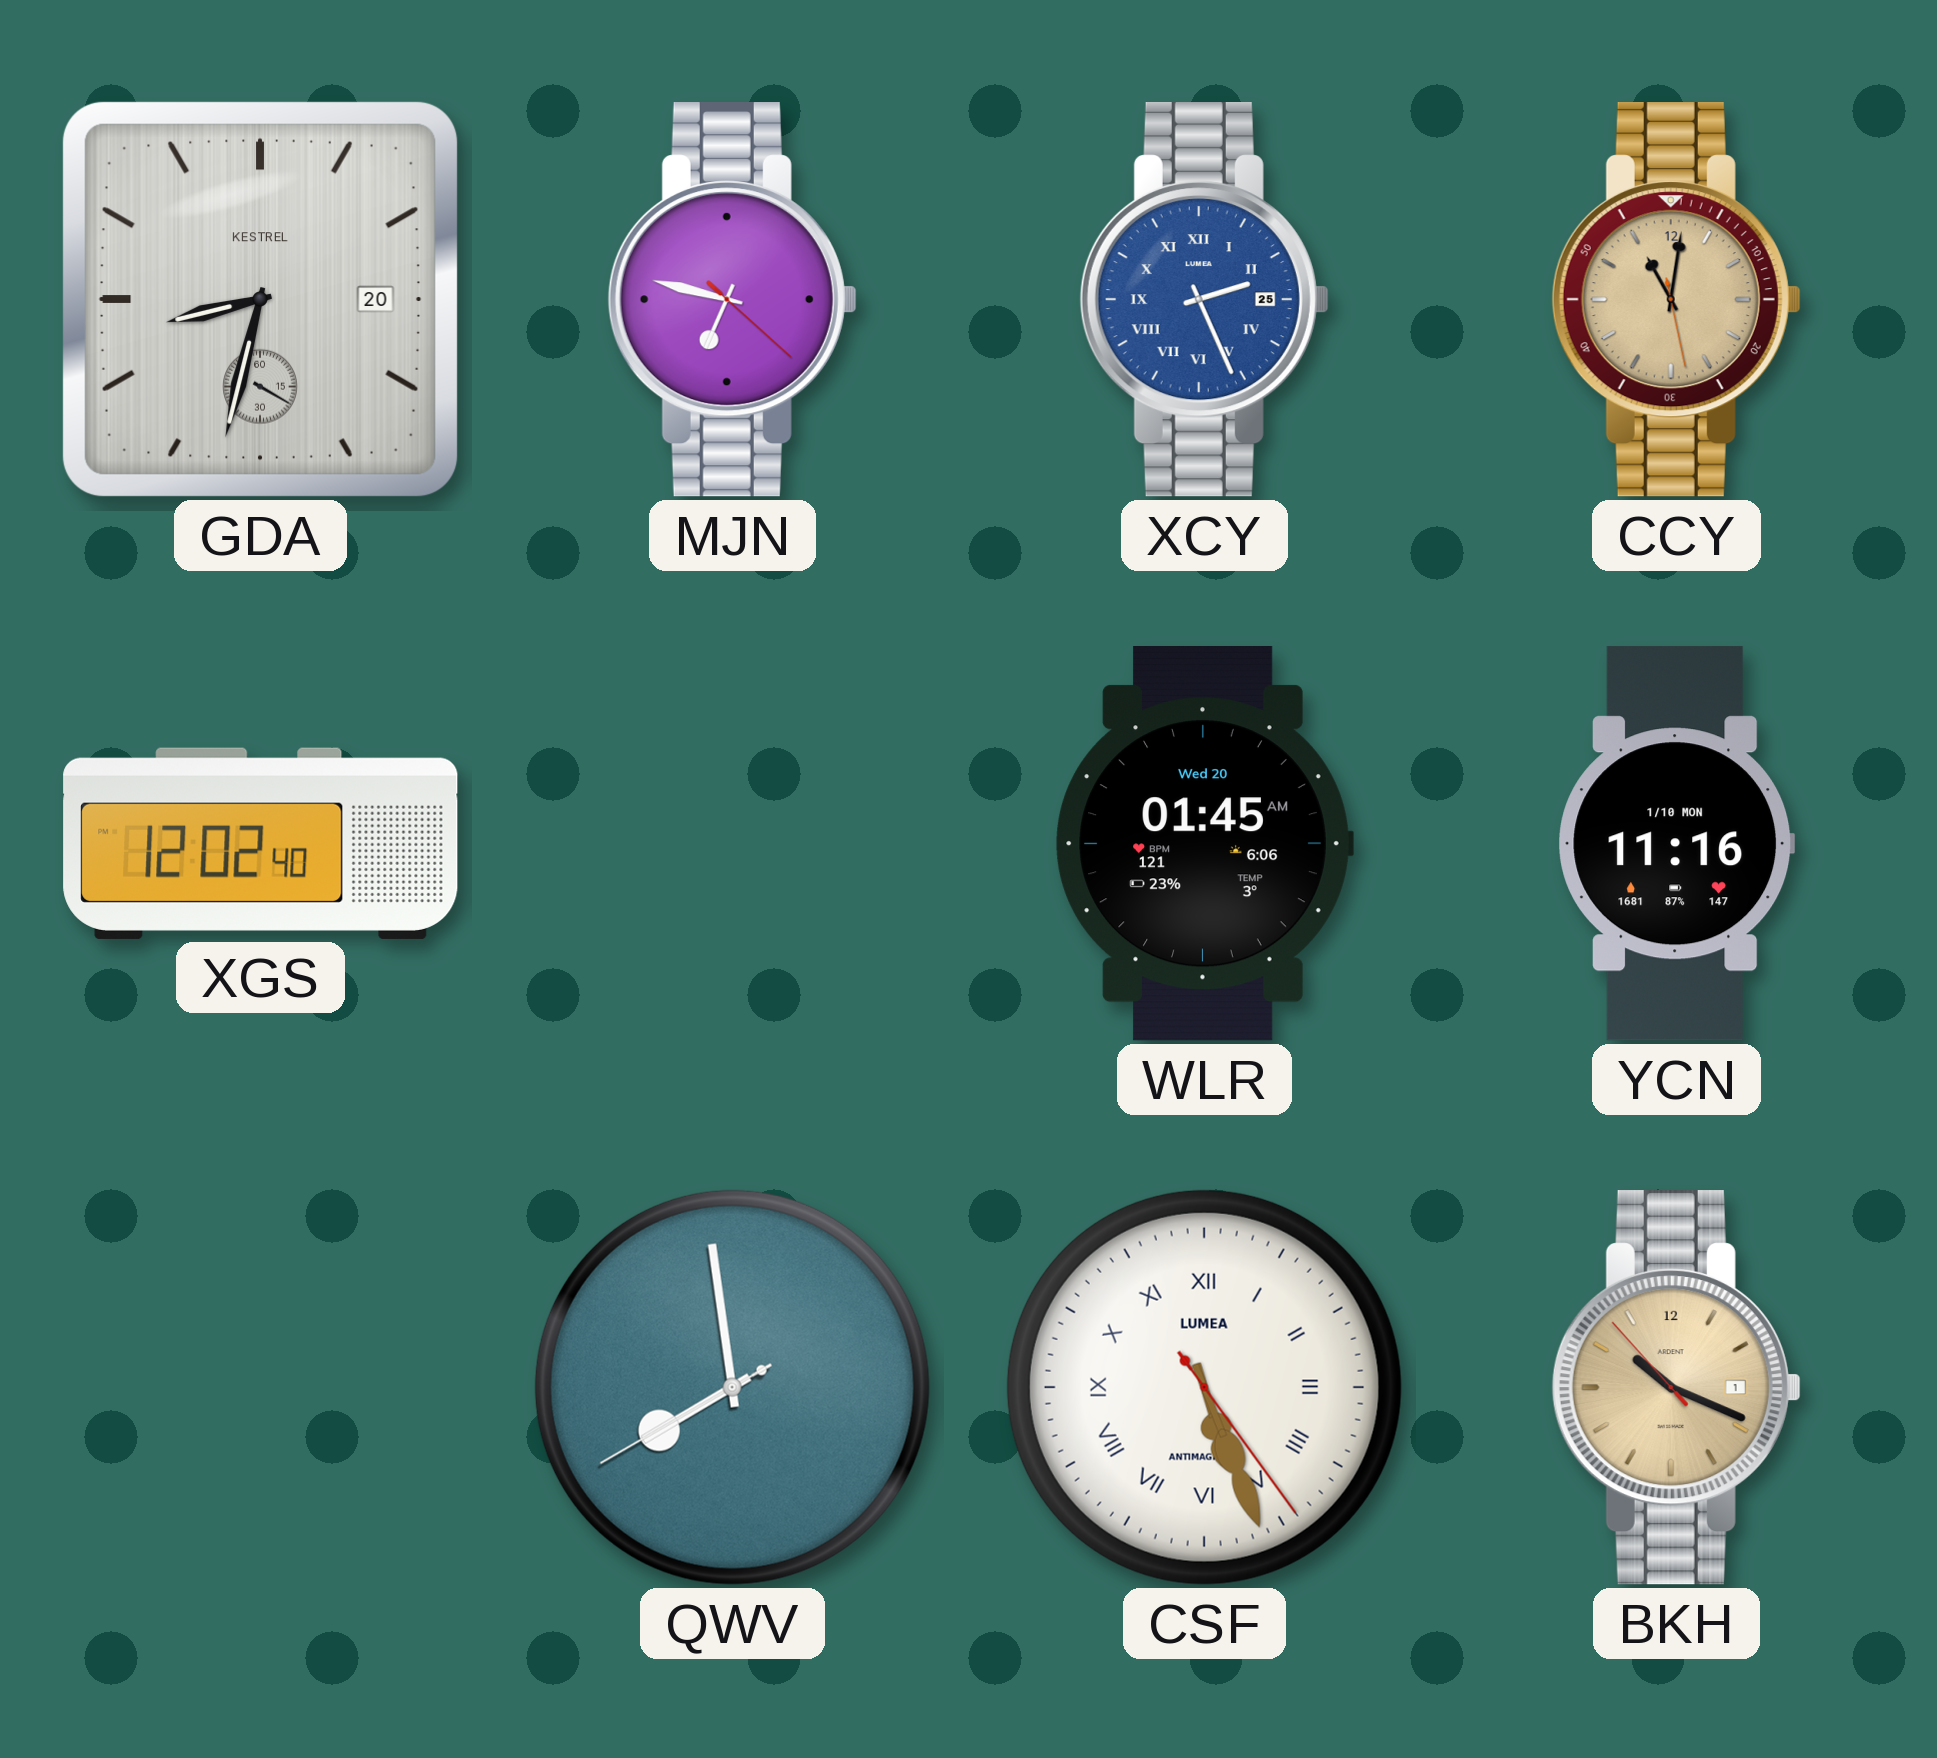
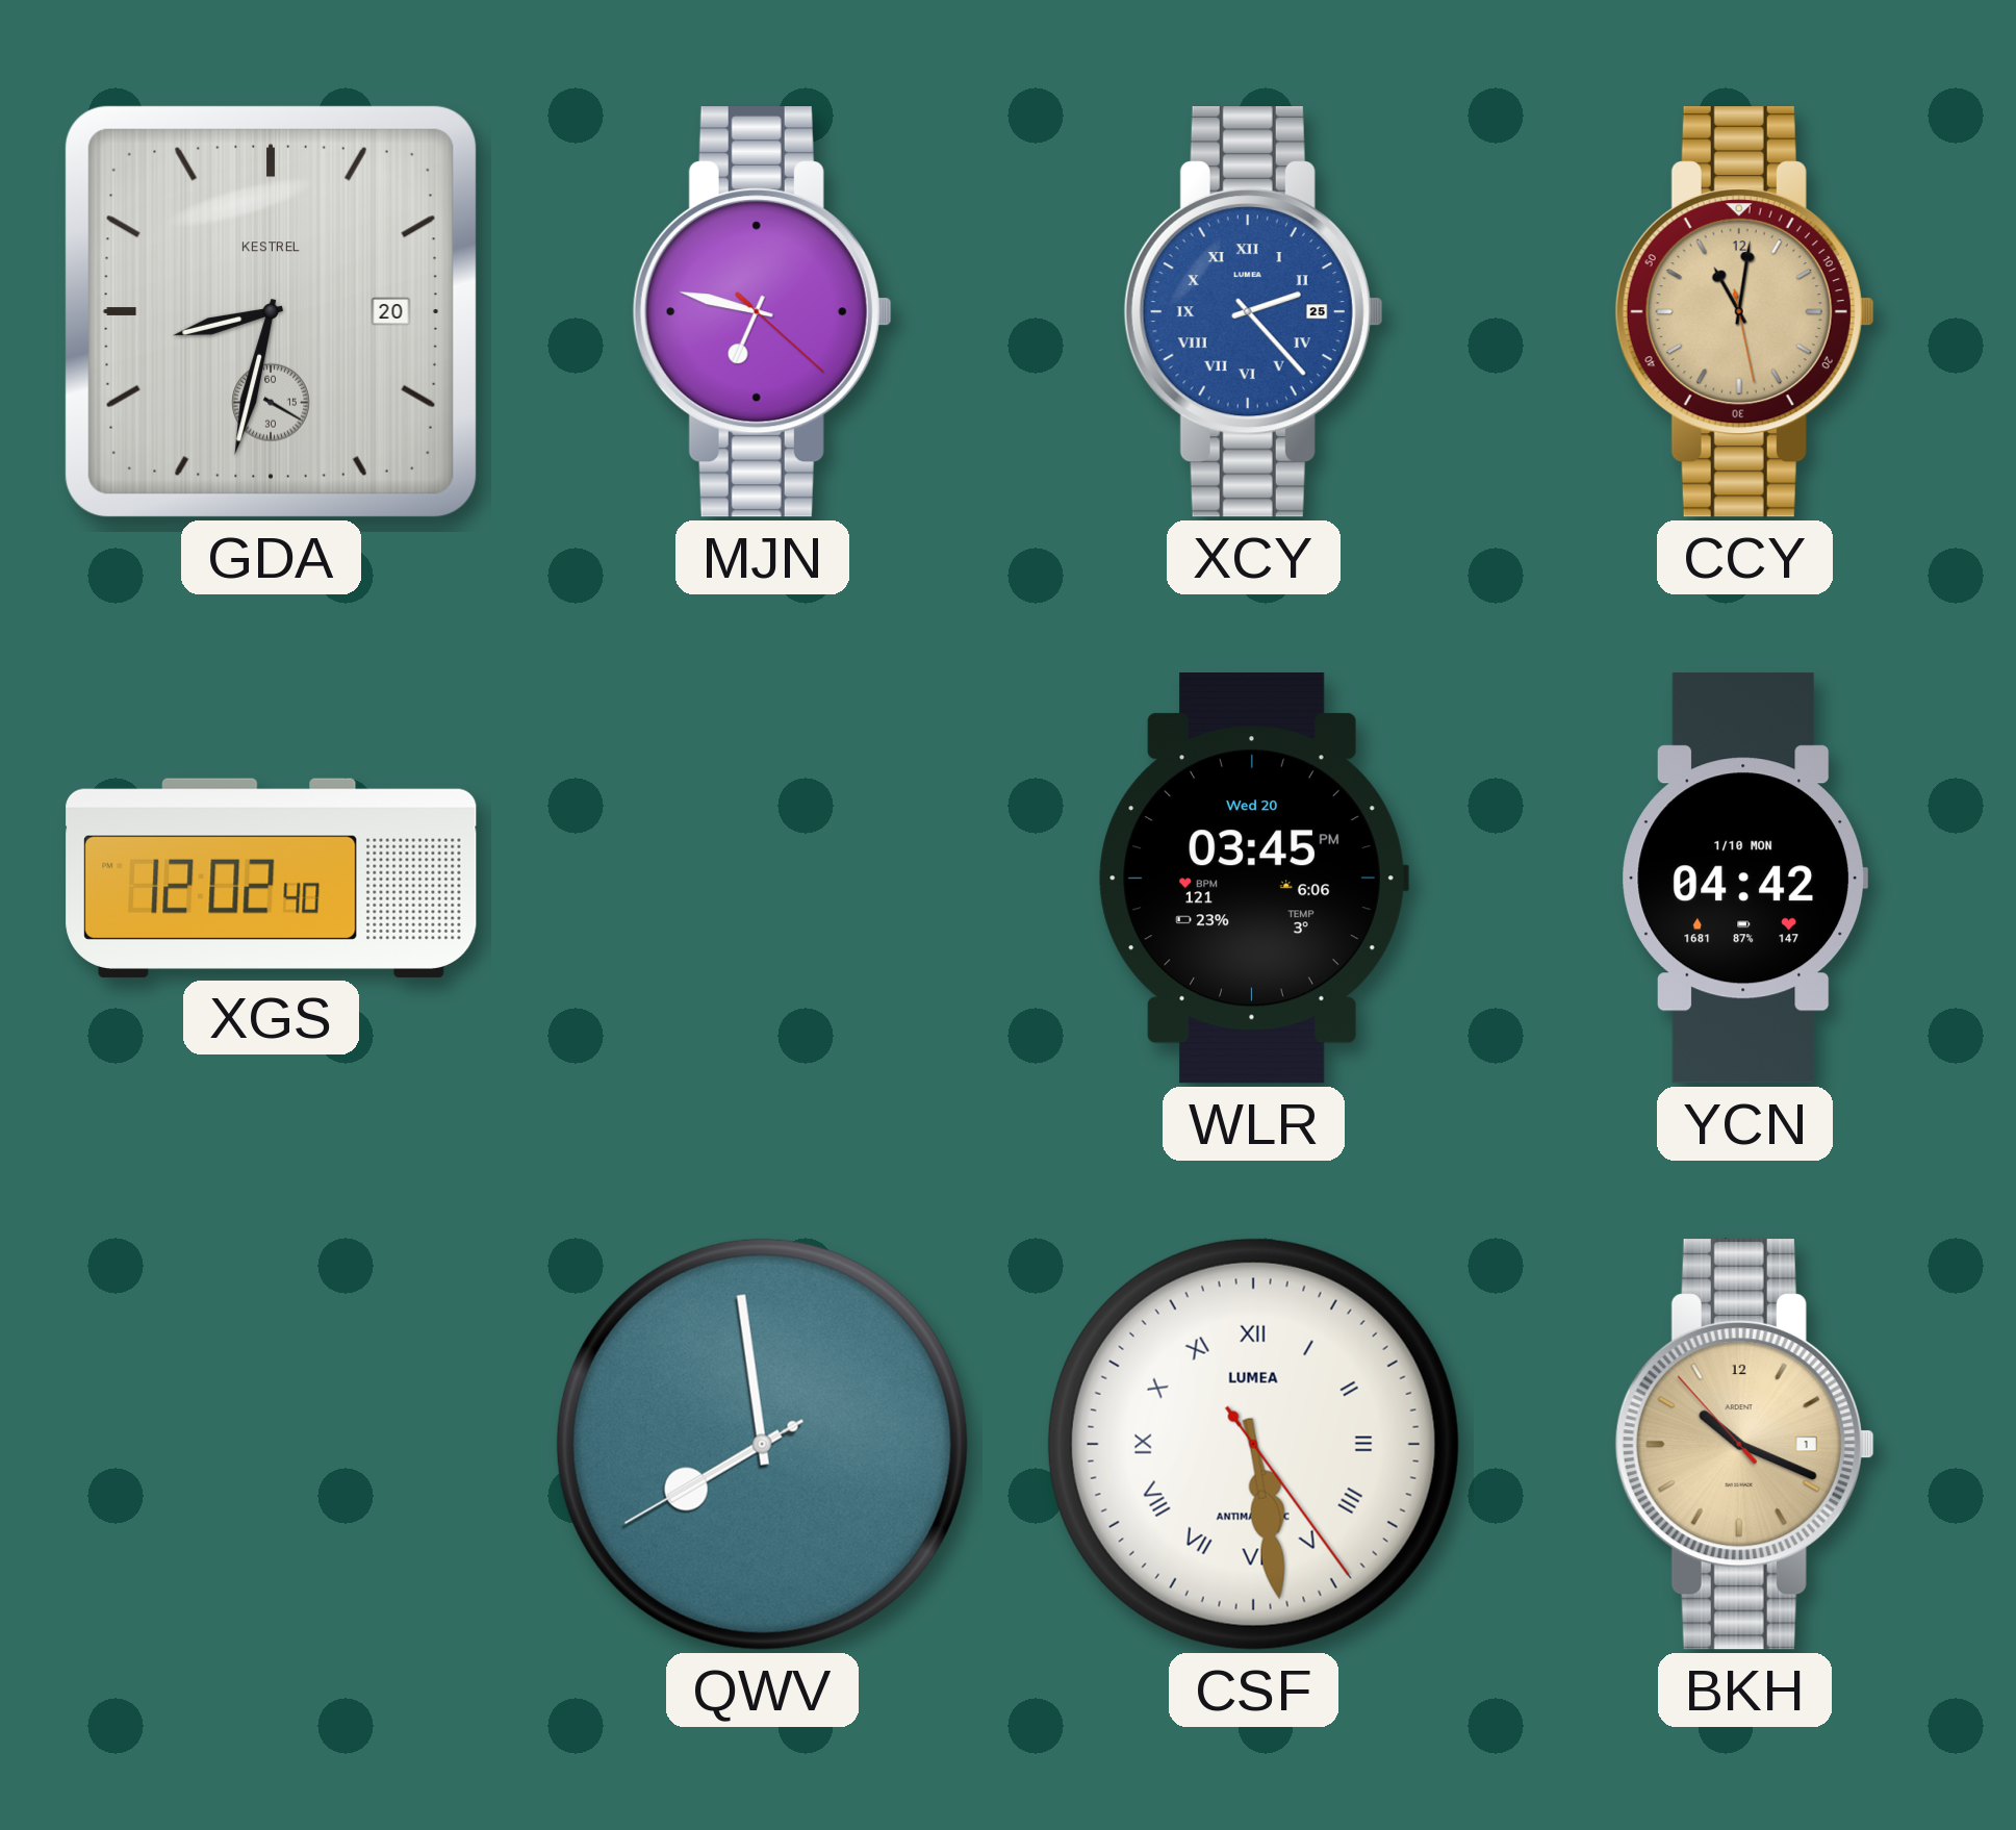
XCY: 2:26 -> 2:23
WLR: 01:45 -> 03:45
YCN: 11:16 -> 04:42
CSF: 5:26 -> 5:28
